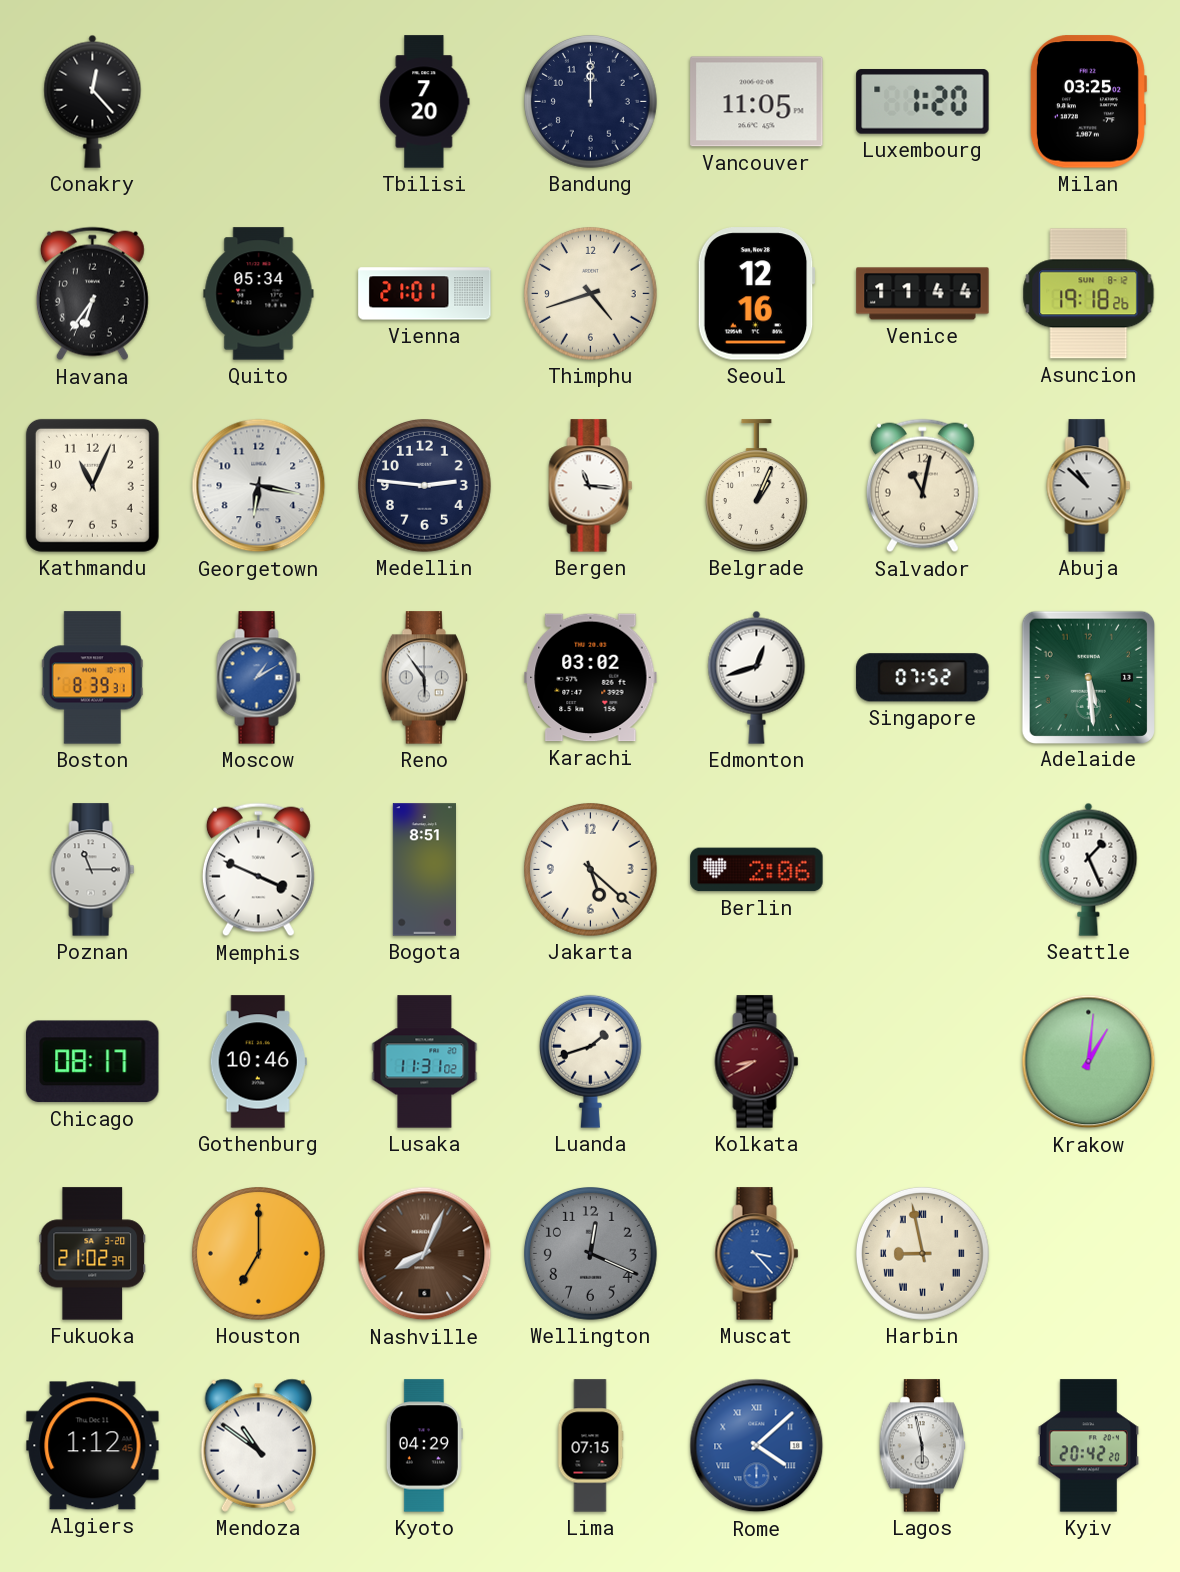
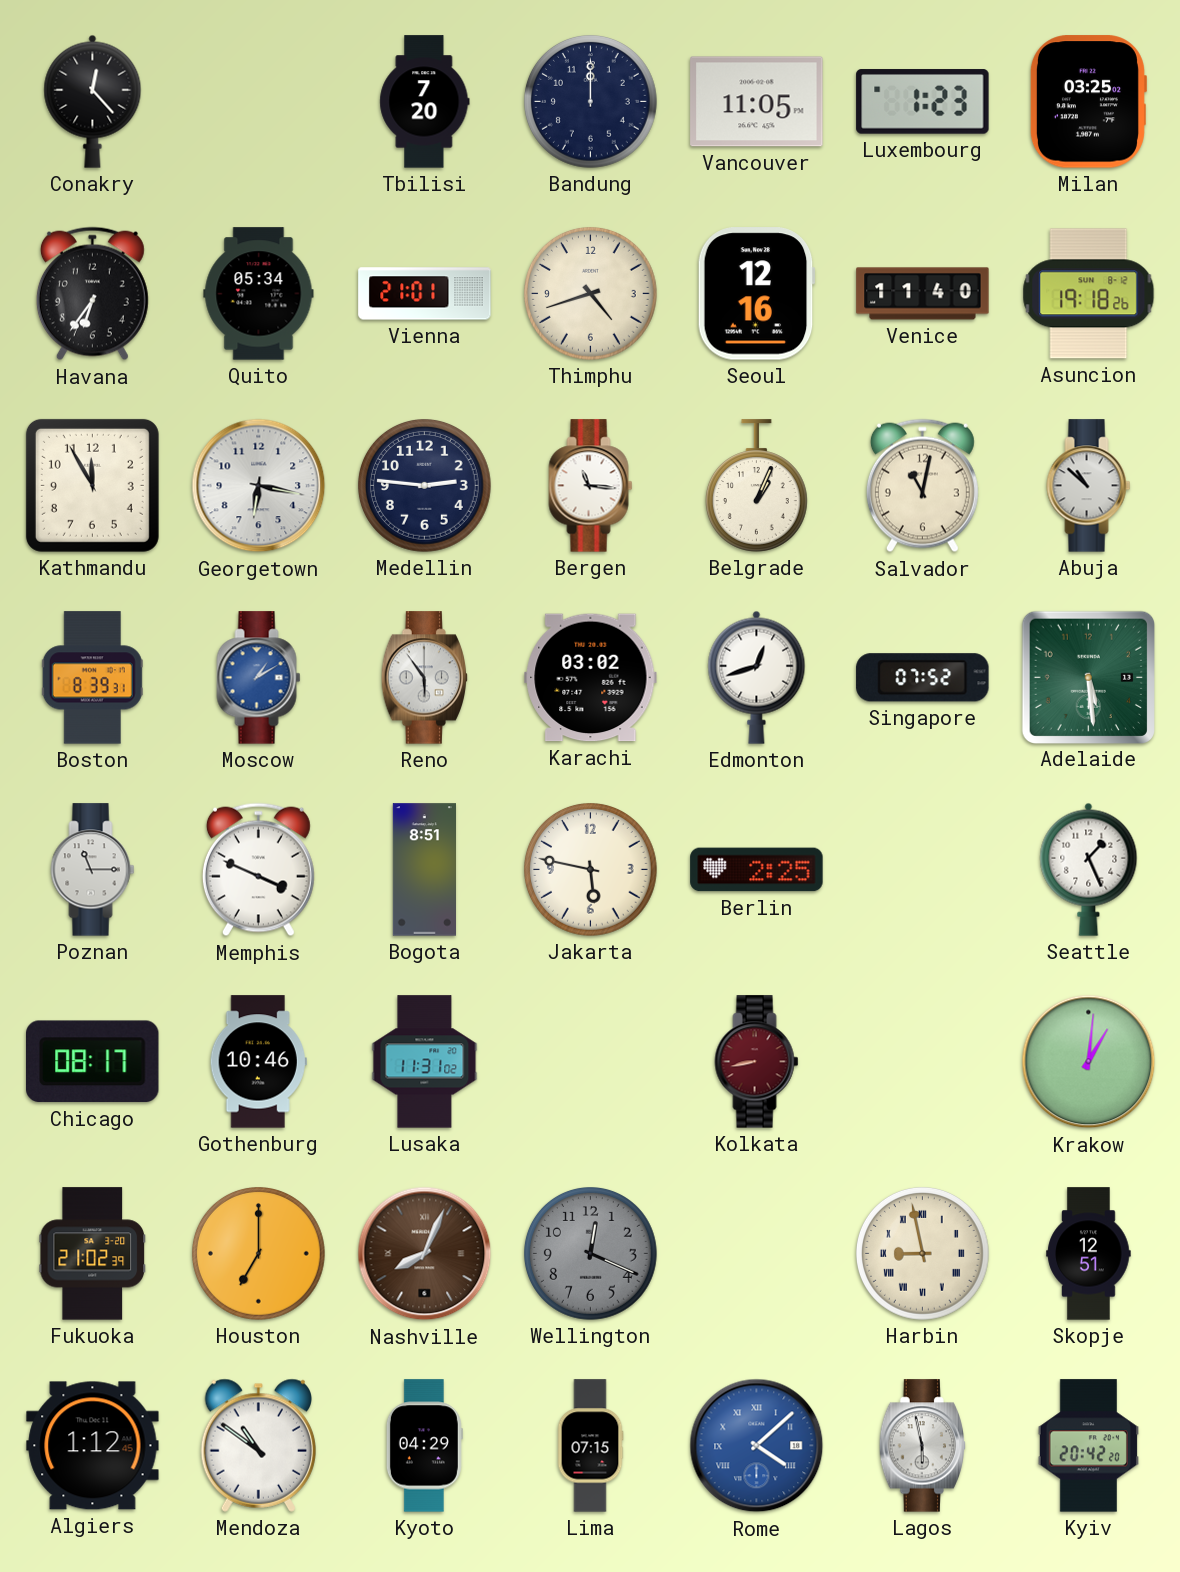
Luxembourg: 1:20 -> 1:23
Venice: 11:44 -> 11:40
Kathmandu: 11:04 -> 11:55
Jakarta: 5:22 -> 5:47
Berlin: 2:06 -> 2:25
Luanda: 1:42 -> none
Kolkata: 8:40 -> 8:43
Muscat: 3:23 -> none
Skopje: none -> 12:51
